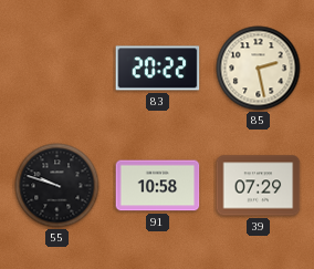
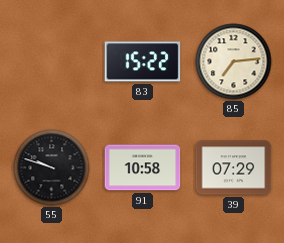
83: 20:22 -> 15:22
85: 2:28 -> 7:14
